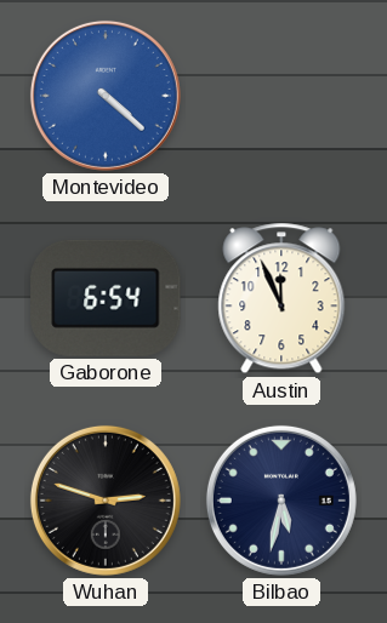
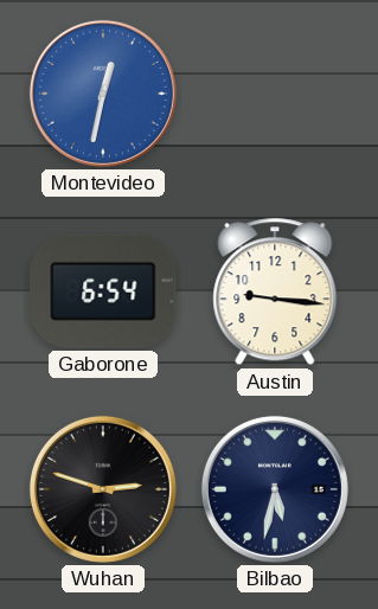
Montevideo: 4:22 -> 12:32
Austin: 11:56 -> 9:16
